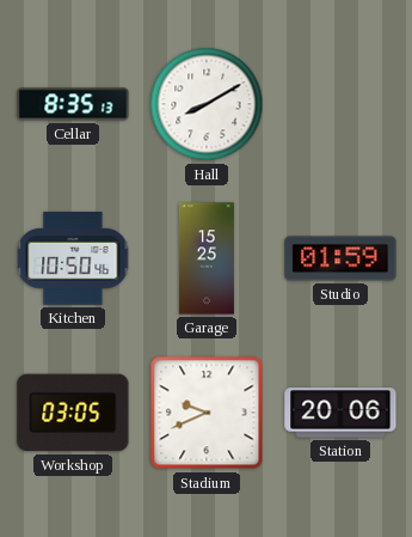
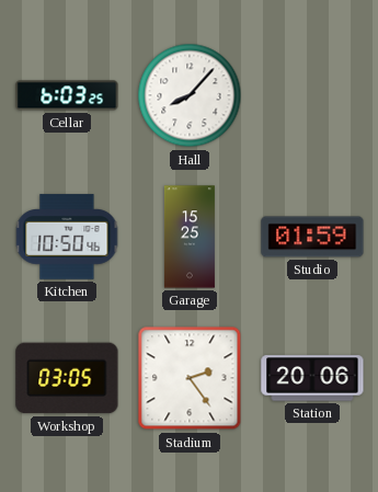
Cellar: 8:35 -> 6:03
Hall: 8:10 -> 8:07
Stadium: 9:41 -> 2:24
